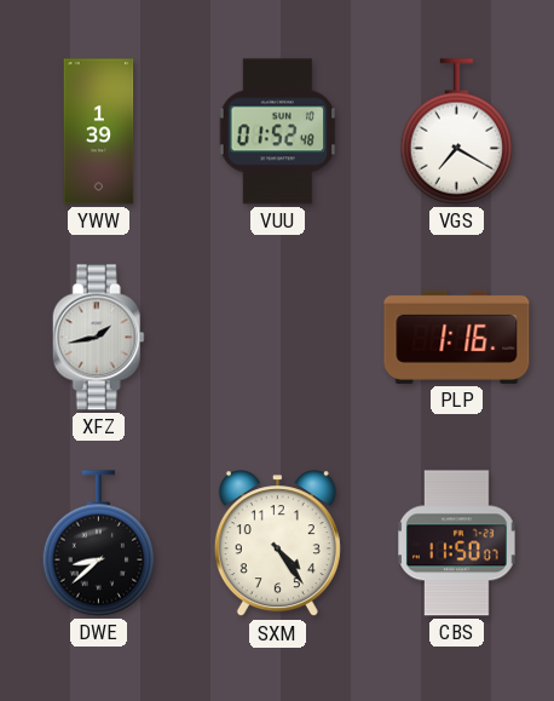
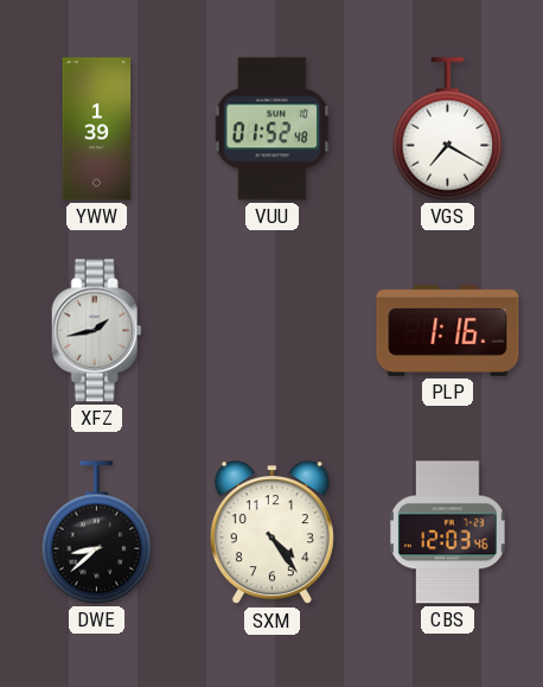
CBS: 11:50 -> 12:03
